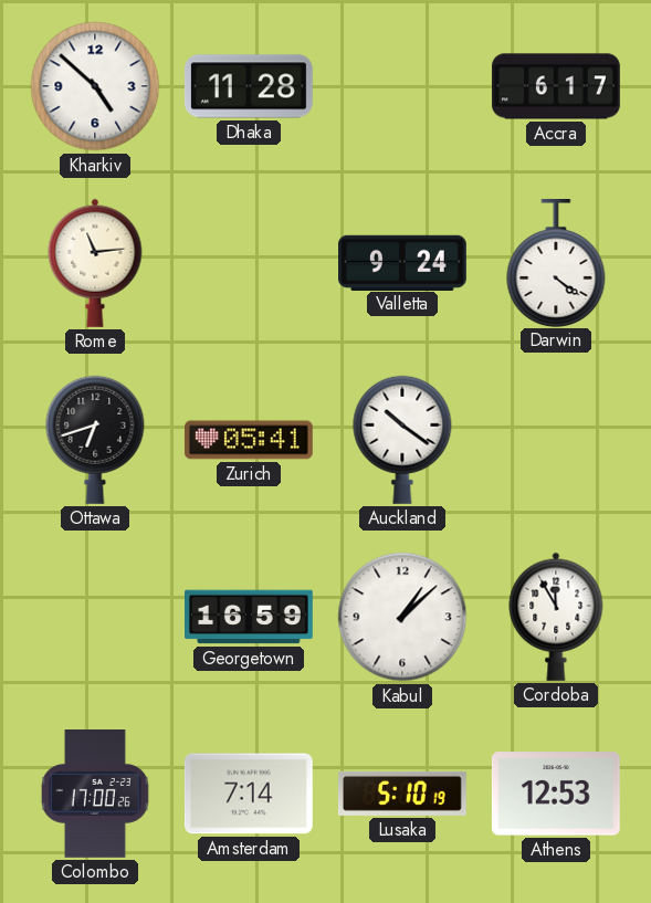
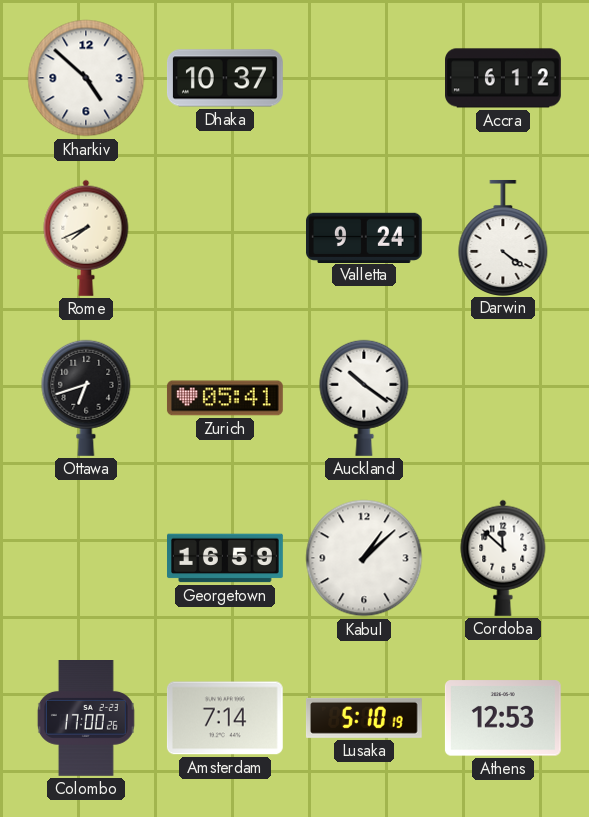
Dhaka: 11:28 -> 10:37
Accra: 6:17 -> 6:12
Rome: 11:14 -> 7:41
Cordoba: 11:55 -> 11:52
